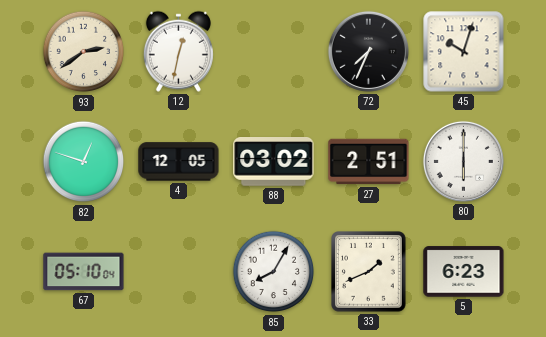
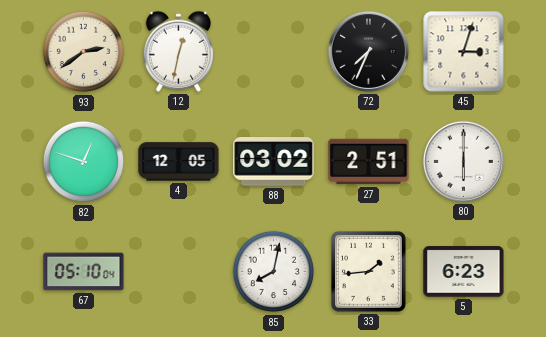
45: 10:03 -> 3:03
85: 8:05 -> 8:02
33: 1:41 -> 1:44
